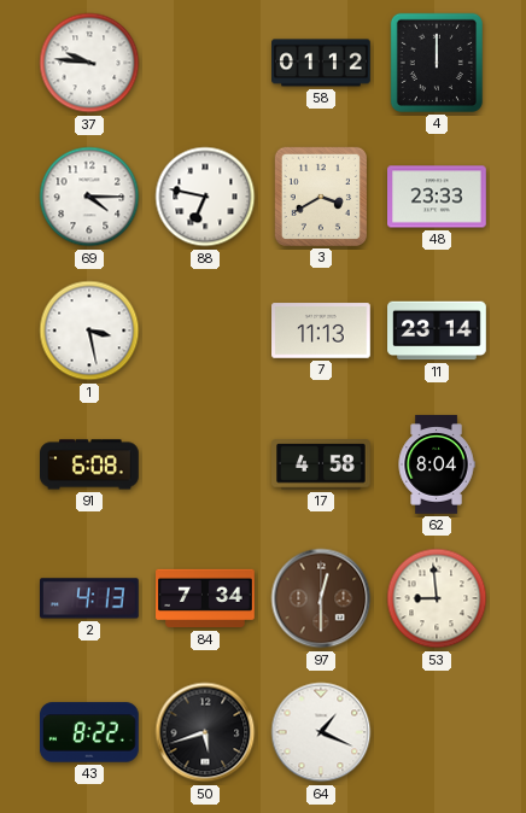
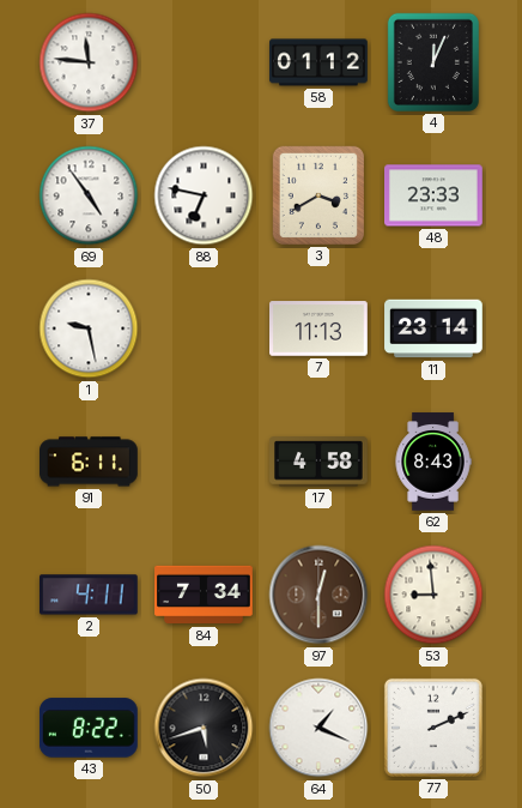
37: 9:46 -> 11:46
4: 12:00 -> 12:04
69: 4:15 -> 4:54
1: 3:28 -> 9:28
91: 6:08 -> 6:11
62: 8:04 -> 8:43
2: 4:13 -> 4:11
77: none -> 2:11
